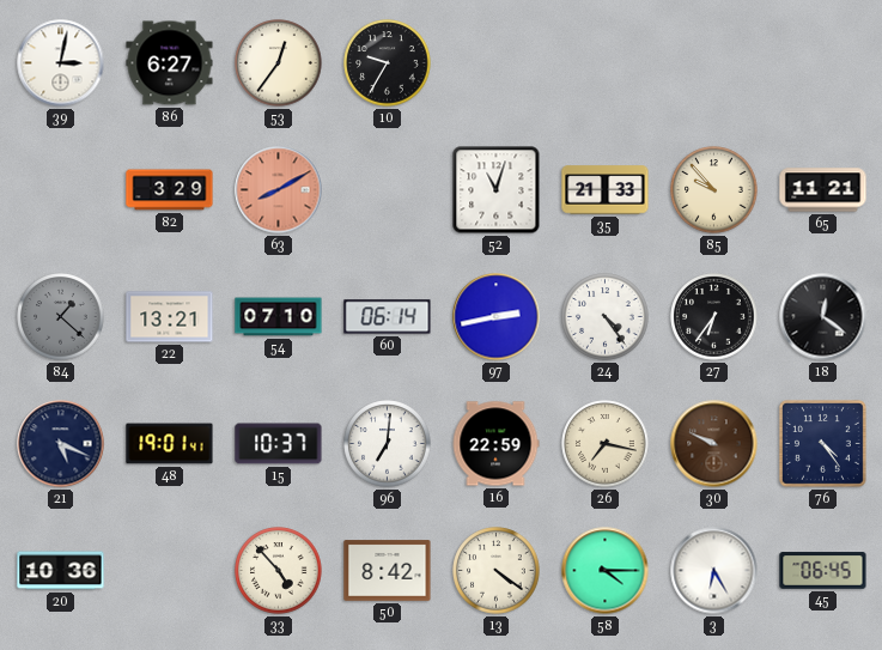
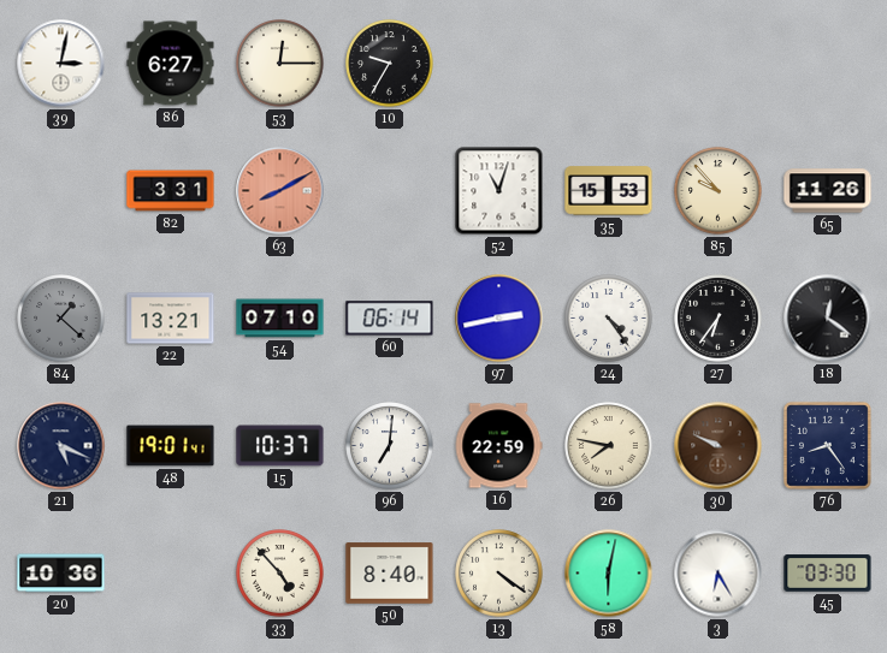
53: 12:36 -> 12:15
82: 3:29 -> 3:31
35: 21:33 -> 15:53
65: 11:21 -> 11:26
26: 7:17 -> 7:47
76: 4:24 -> 8:24
50: 8:42 -> 8:40
58: 4:15 -> 6:02
45: 06:45 -> 03:30
